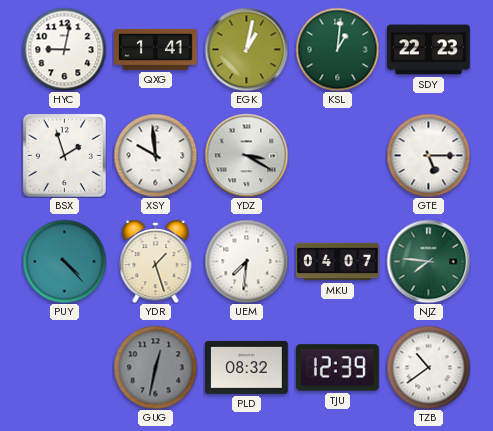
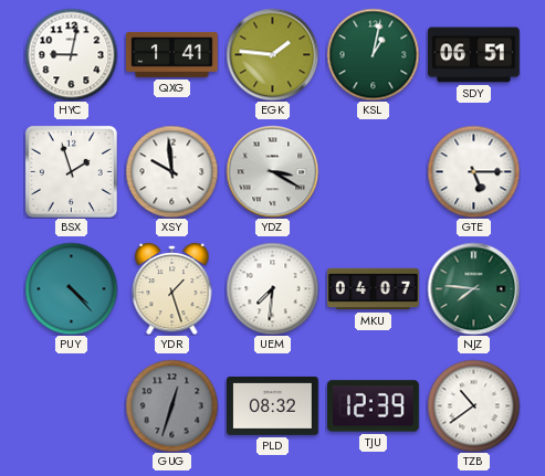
EGK: 1:02 -> 1:46
KSL: 1:01 -> 1:02
SDY: 22:23 -> 06:51
GUG: 12:32 -> 12:33
